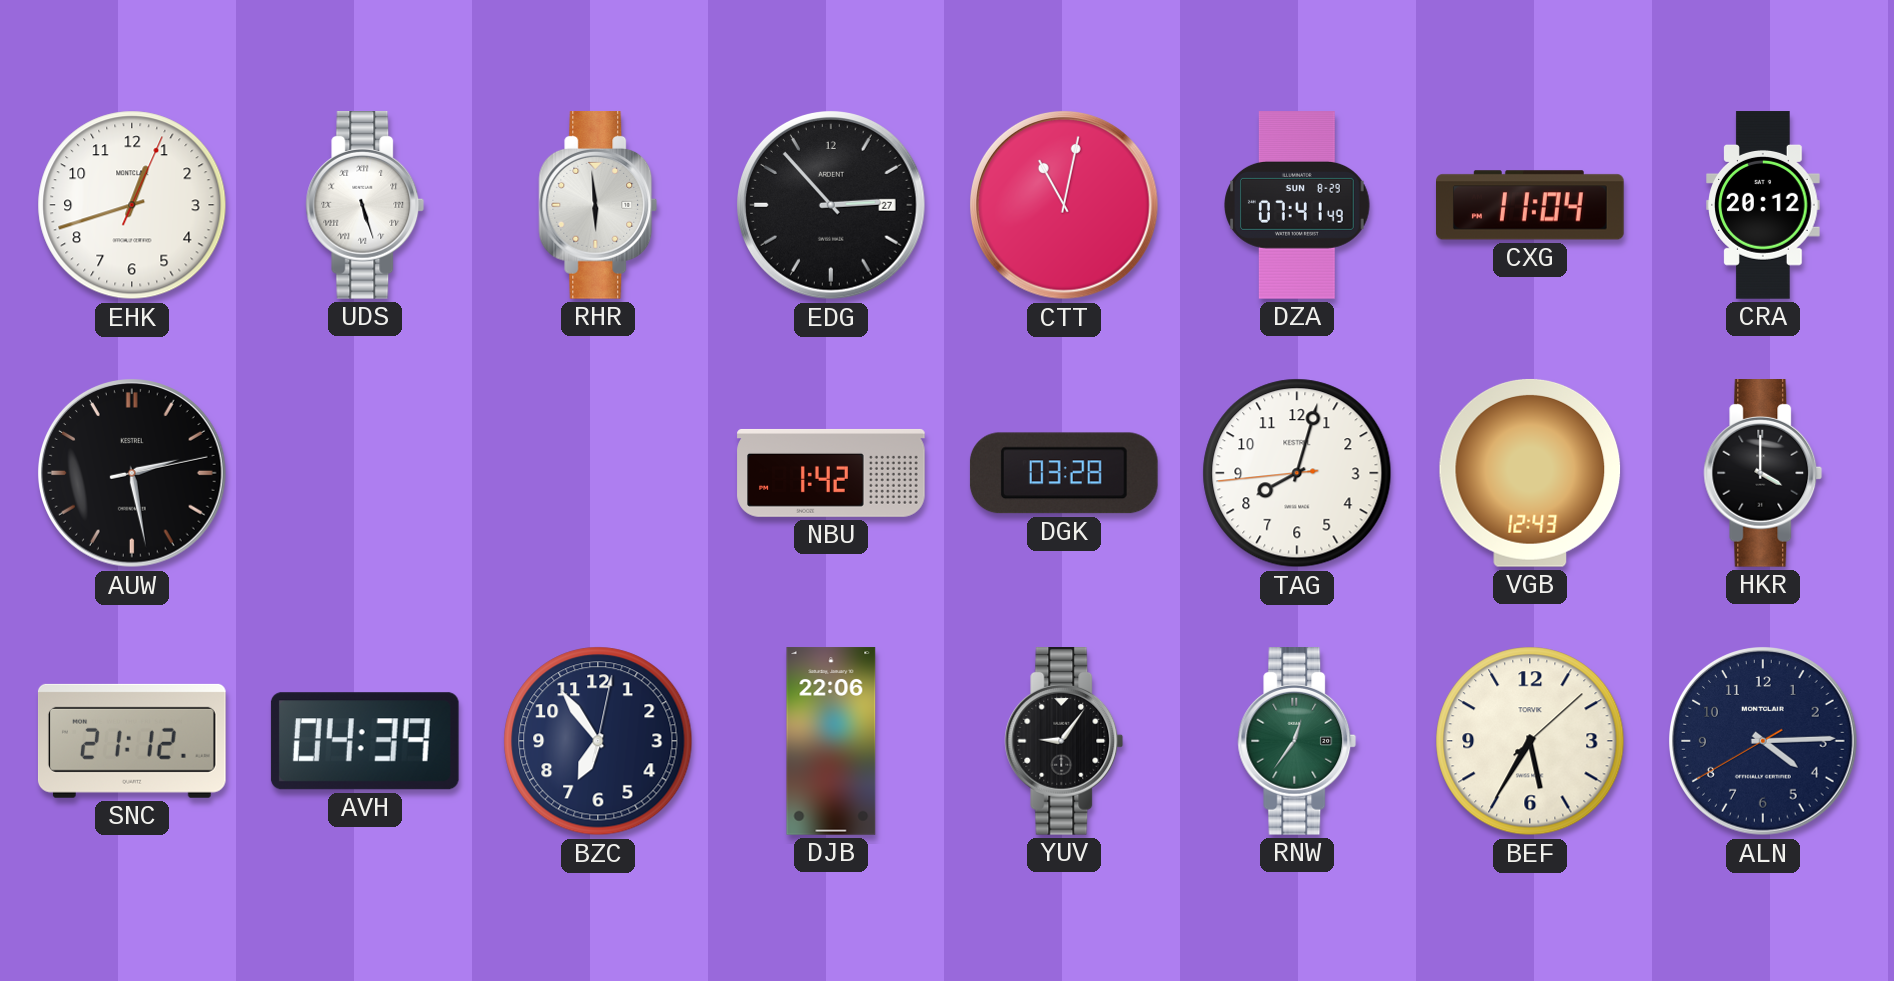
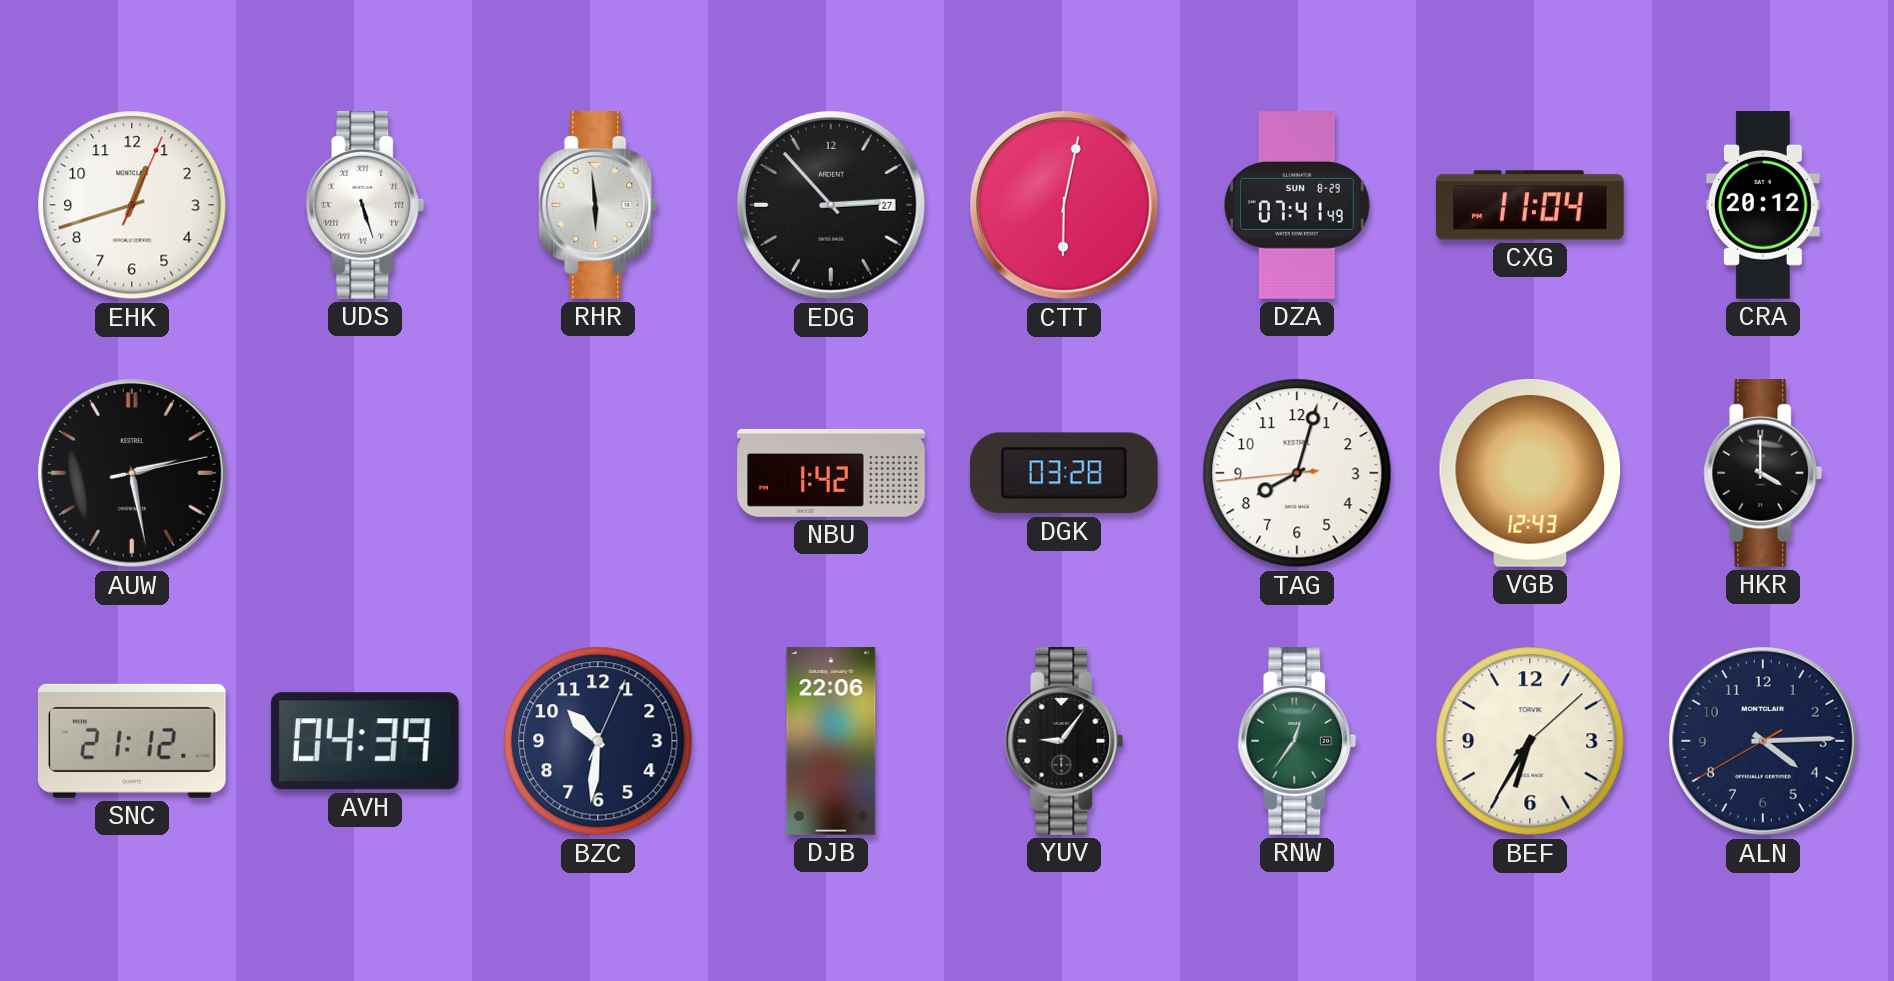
CTT: 11:02 -> 6:02
BZC: 6:54 -> 10:31
BEF: 5:35 -> 6:35
